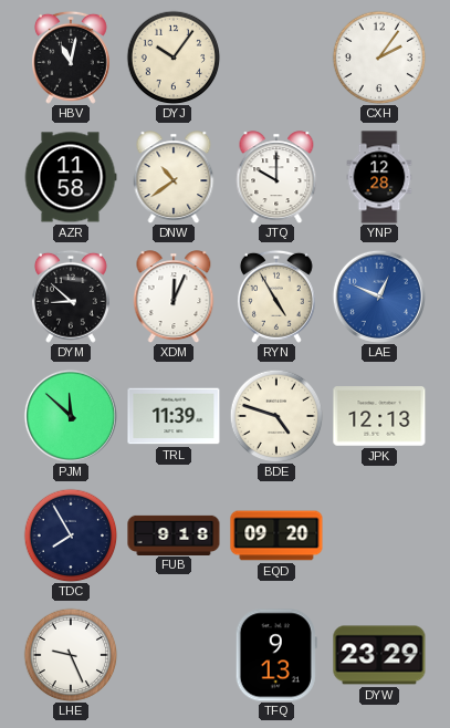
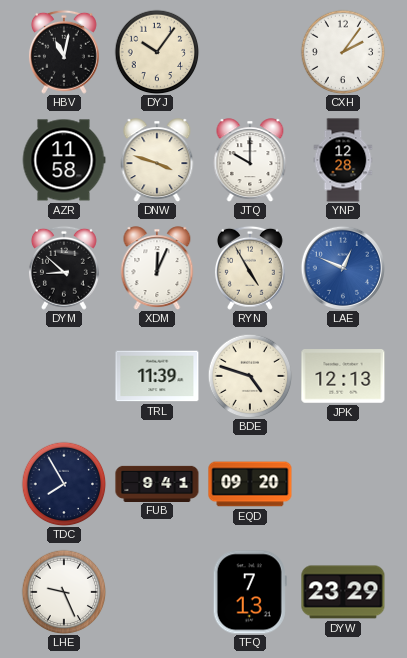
DNW: 10:39 -> 3:48
PJM: 11:52 -> none
FUB: 9:18 -> 9:41
TFQ: 9:13 -> 7:13
